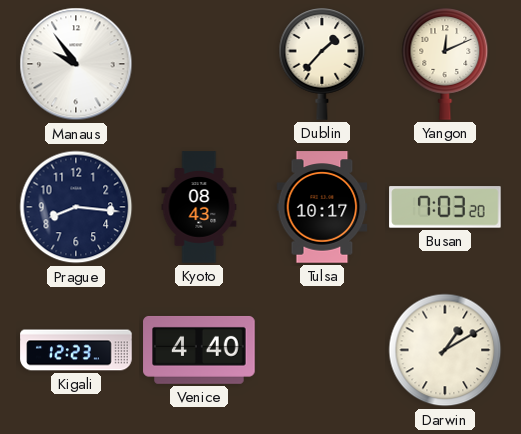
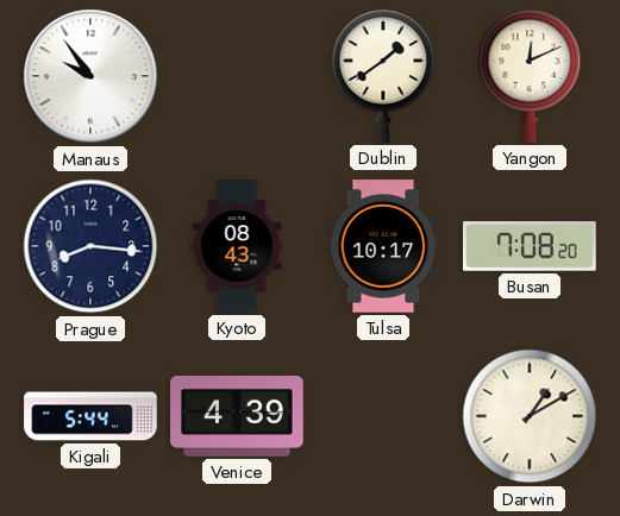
Dublin: 1:37 -> 1:39
Busan: 7:03 -> 7:08
Kigali: 12:23 -> 5:44
Venice: 4:40 -> 4:39
